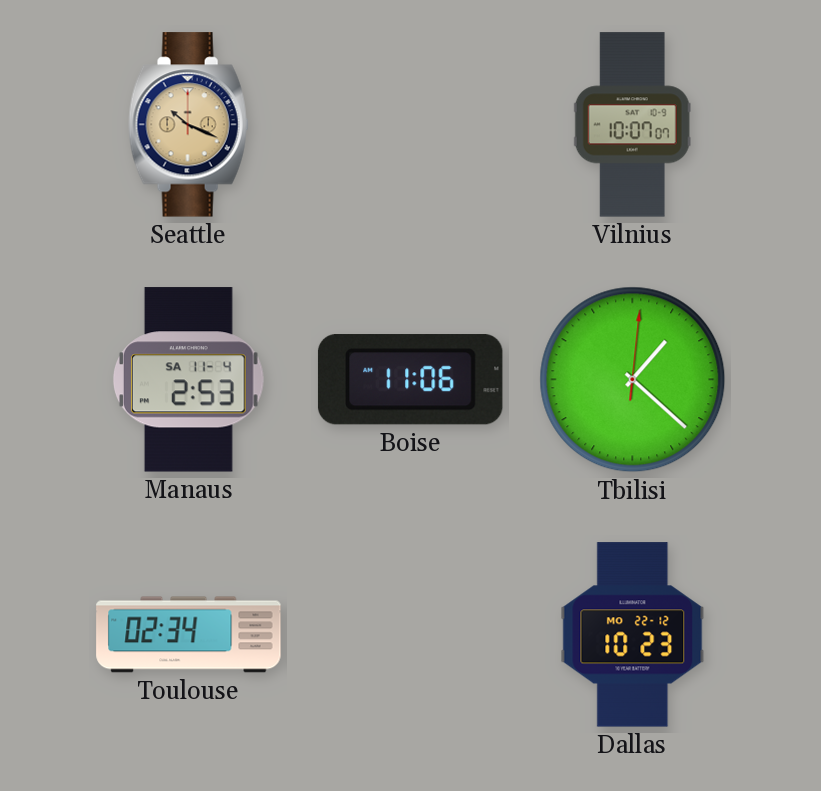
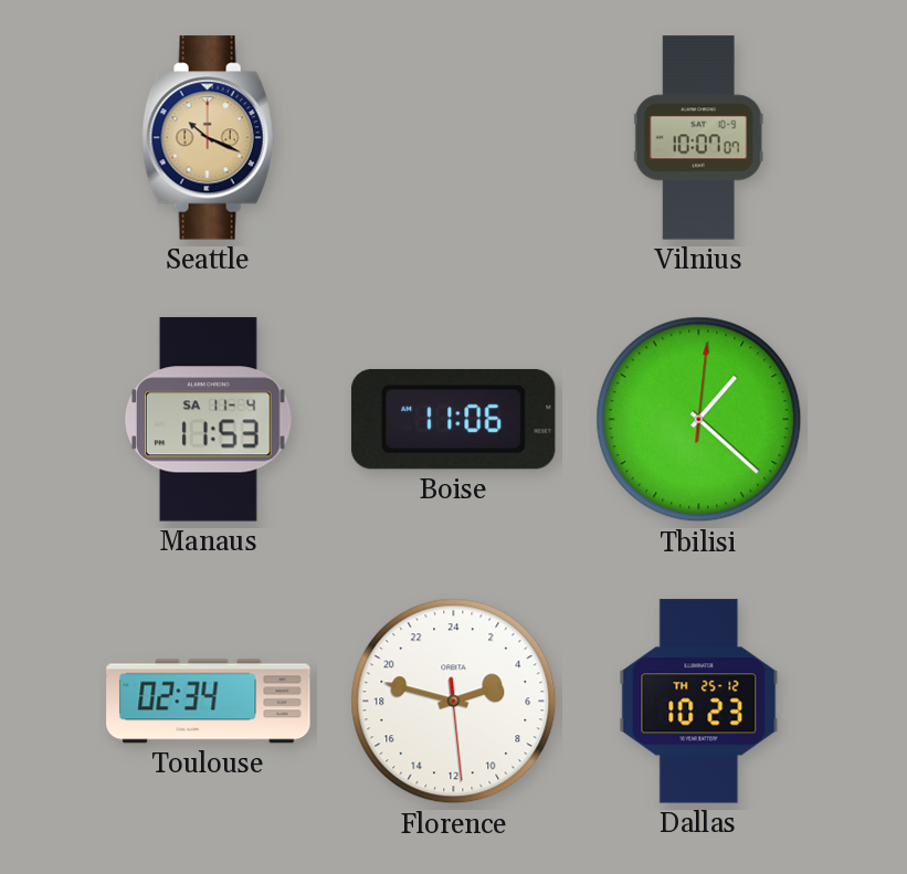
Manaus: 2:53 -> 11:53
Florence: none -> 4:47
Dallas date: MO 22-12 -> TH 25-12
